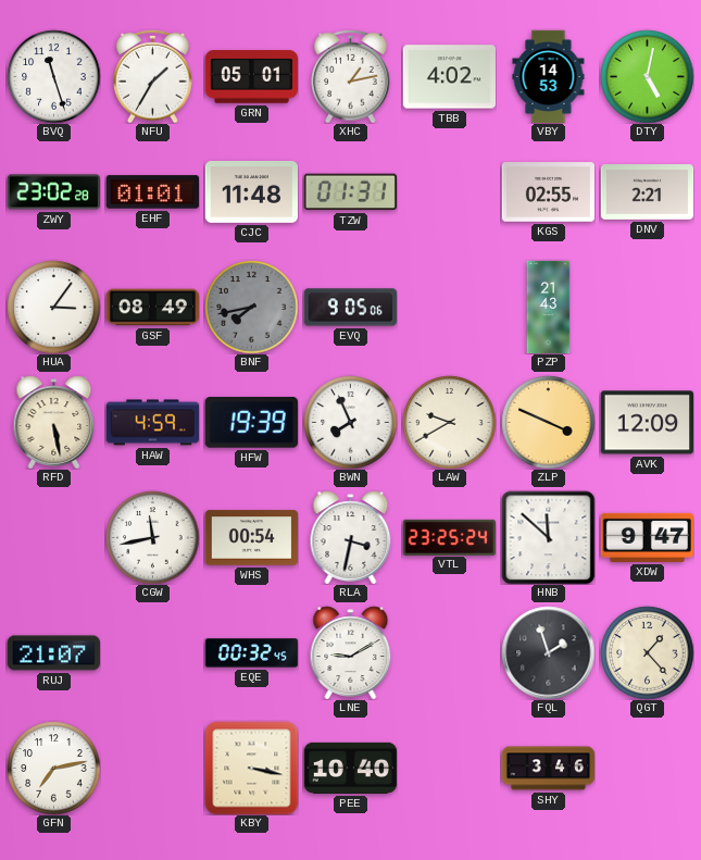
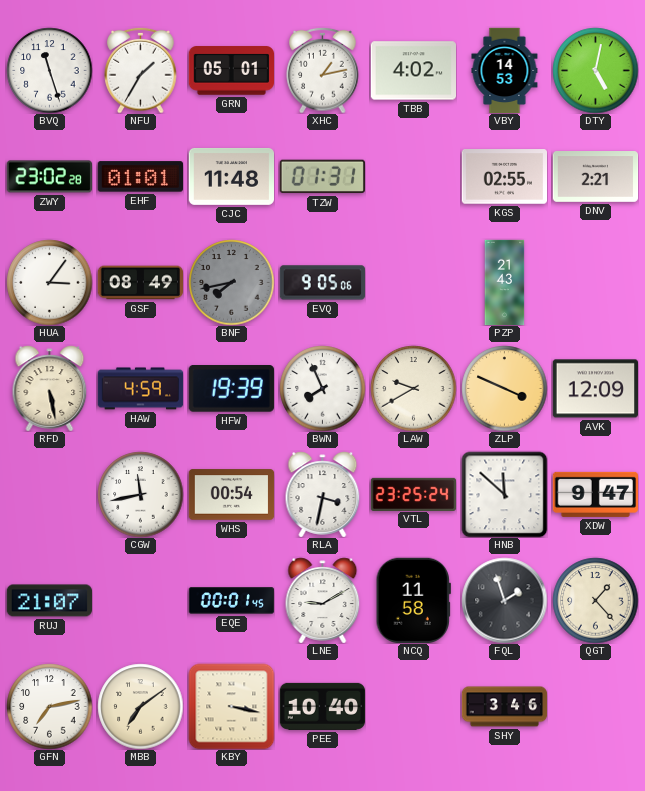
EQE: 00:32 -> 00:01
NCQ: none -> 11:58
MBB: none -> 7:09
